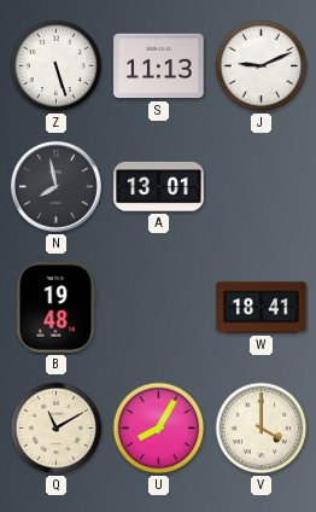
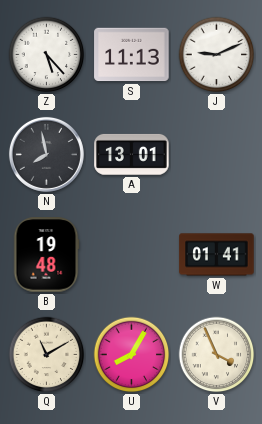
Z: 5:27 -> 5:23
W: 18:41 -> 01:41
V: 4:00 -> 3:56
